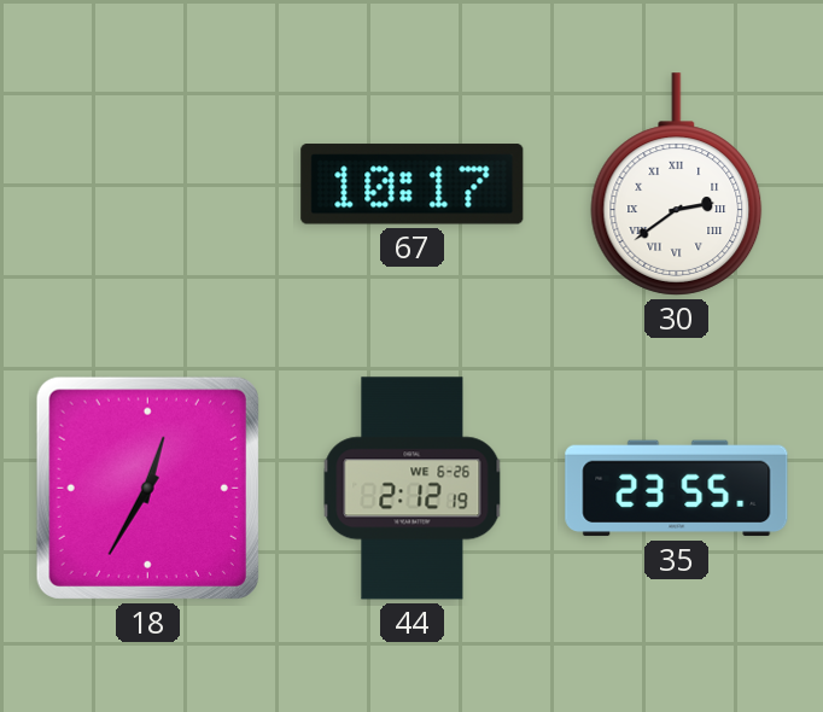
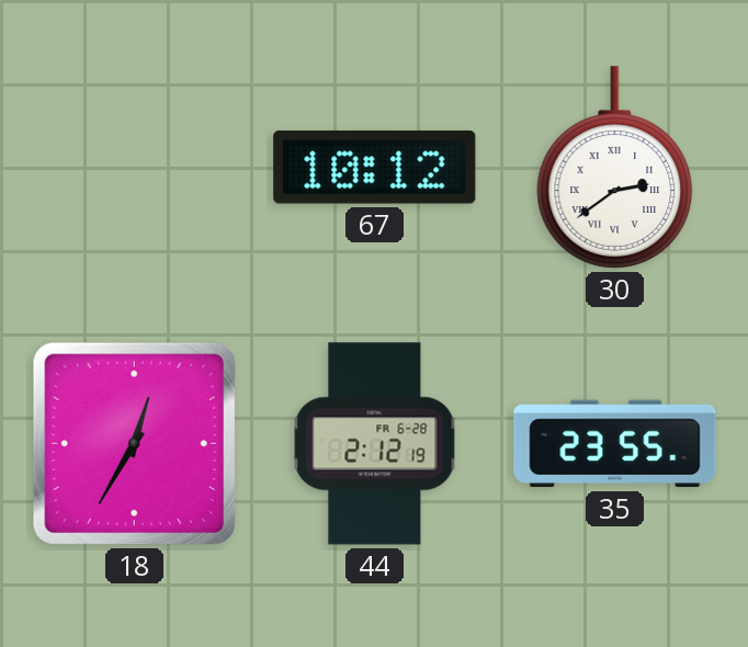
67: 10:17 -> 10:12
44 date: WE 6-26 -> FR 6-28
